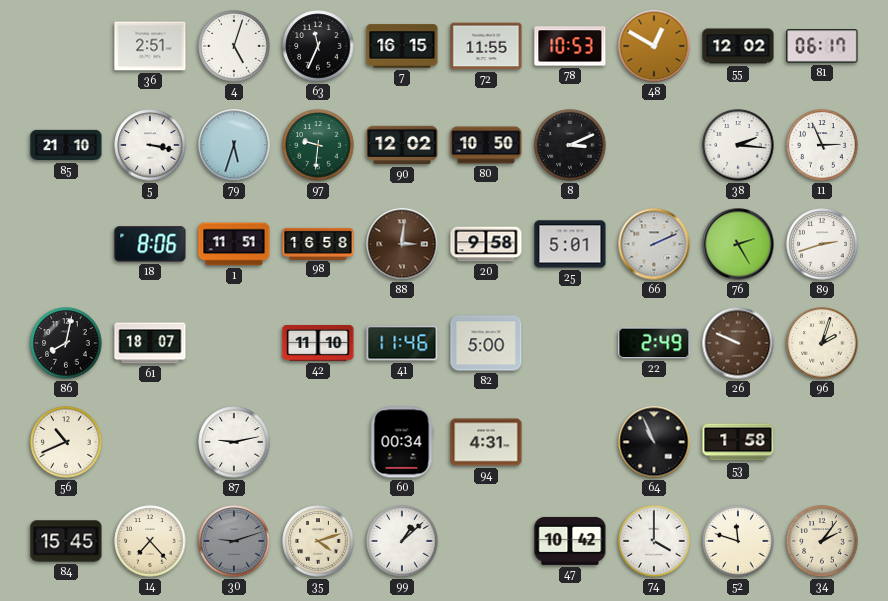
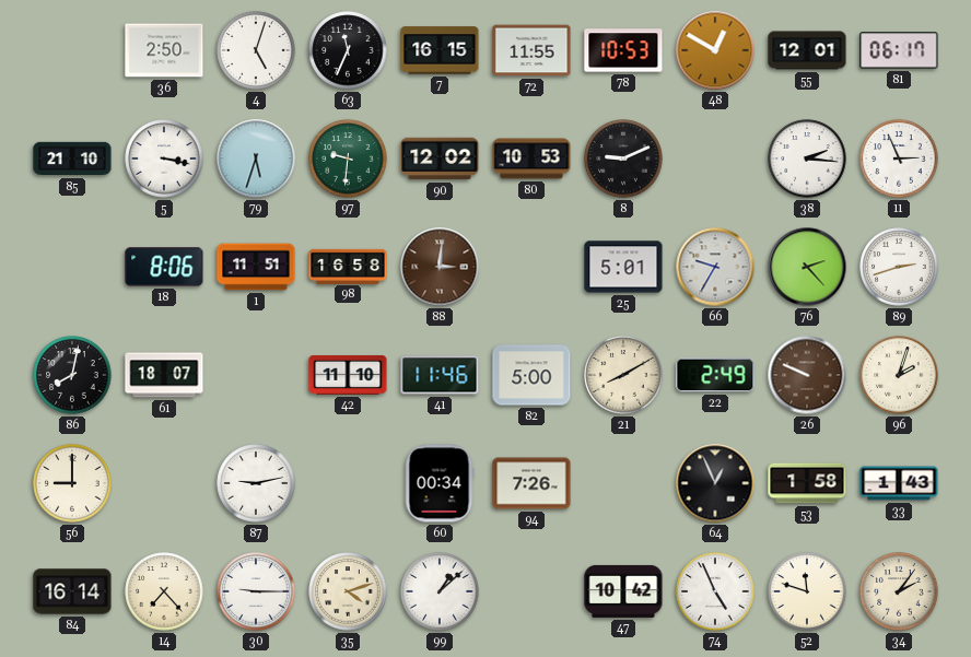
36: 2:51 -> 2:50
55: 12:02 -> 12:01
80: 10:50 -> 10:53
8: 3:11 -> 9:11
20: 9:58 -> none
66: 2:11 -> 9:35
76: 2:25 -> 2:23
21: none -> 8:10
56: 10:41 -> 9:00
94: 4:31 -> 7:26
64: 10:56 -> 12:56
33: none -> 1:43
84: 15:45 -> 16:14
30: 9:12 -> 9:15
30 dial: grey -> white
74: 4:00 -> 4:56
